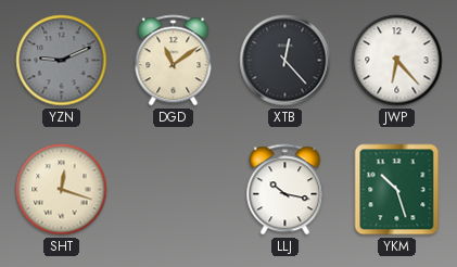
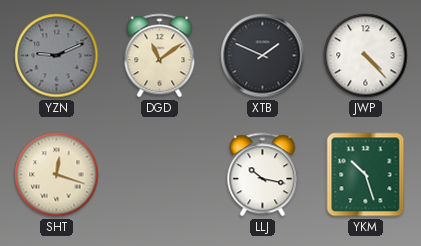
XTB: 12:23 -> 1:49
JWP: 6:23 -> 4:23
